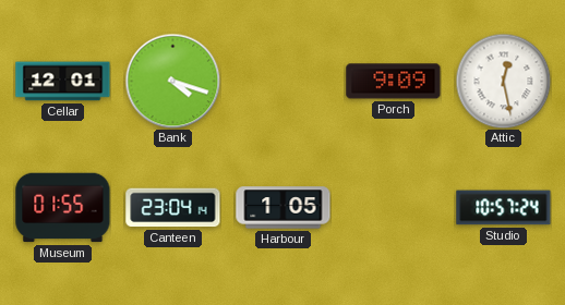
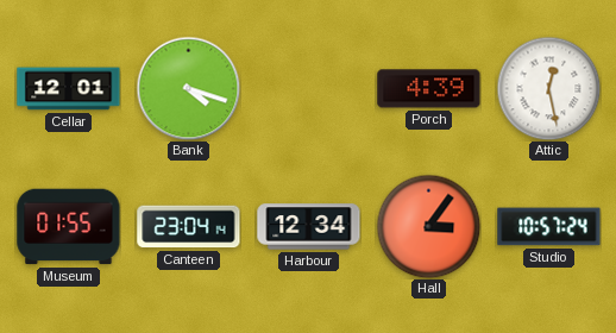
Porch: 9:09 -> 4:39
Harbour: 1:05 -> 12:34
Hall: none -> 3:06
